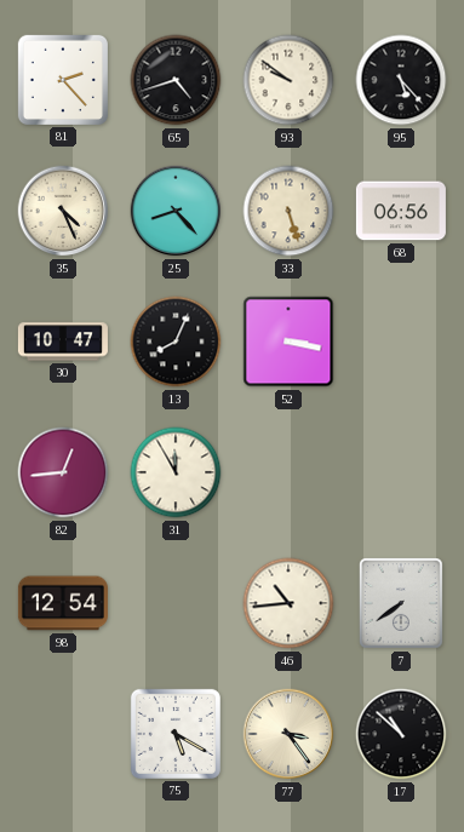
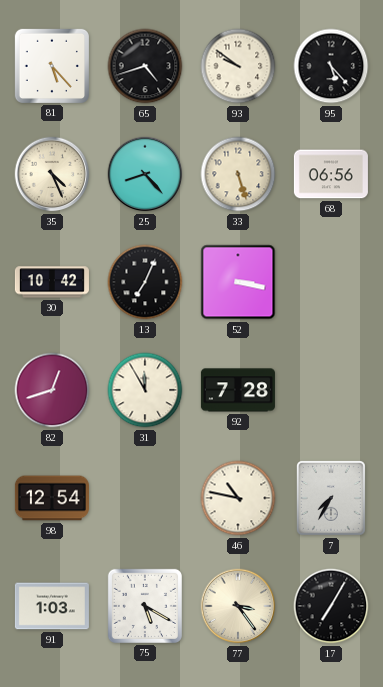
81: 2:23 -> 5:23
30: 10:47 -> 10:42
13: 8:04 -> 7:04
82: 12:44 -> 12:42
92: none -> 7:28
46: 10:44 -> 10:47
7: 7:39 -> 7:35
91: none -> 1:03
17: 10:52 -> 7:05
